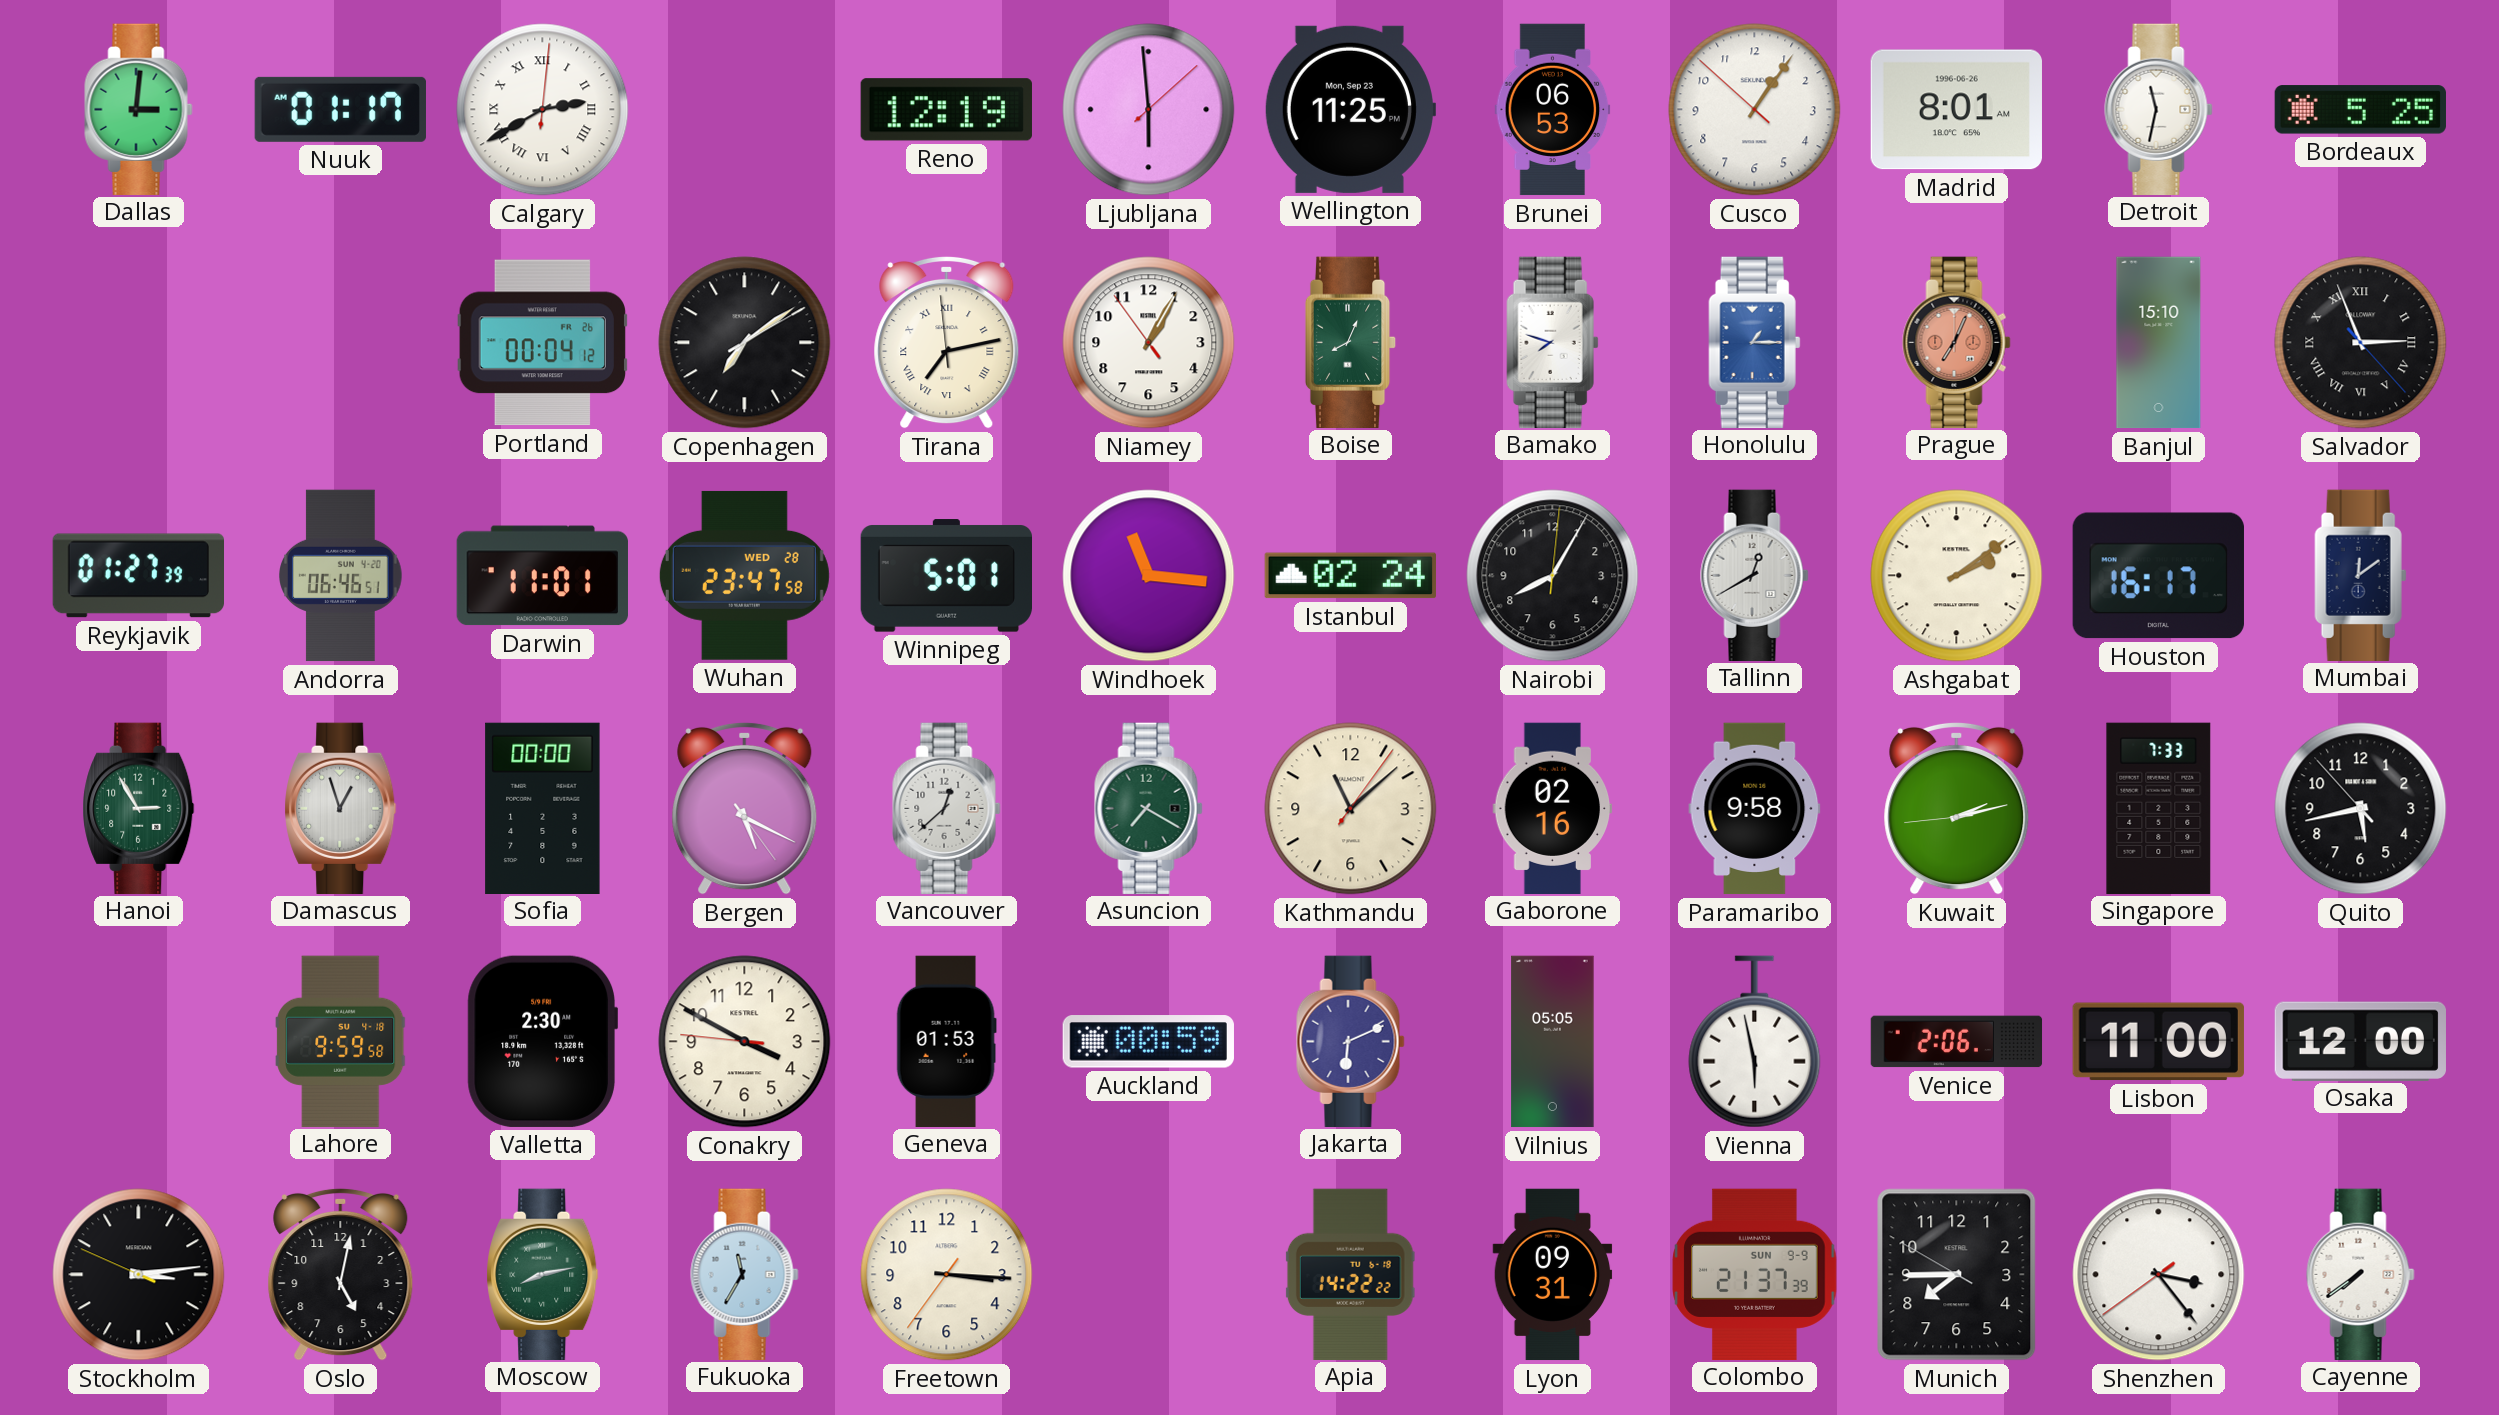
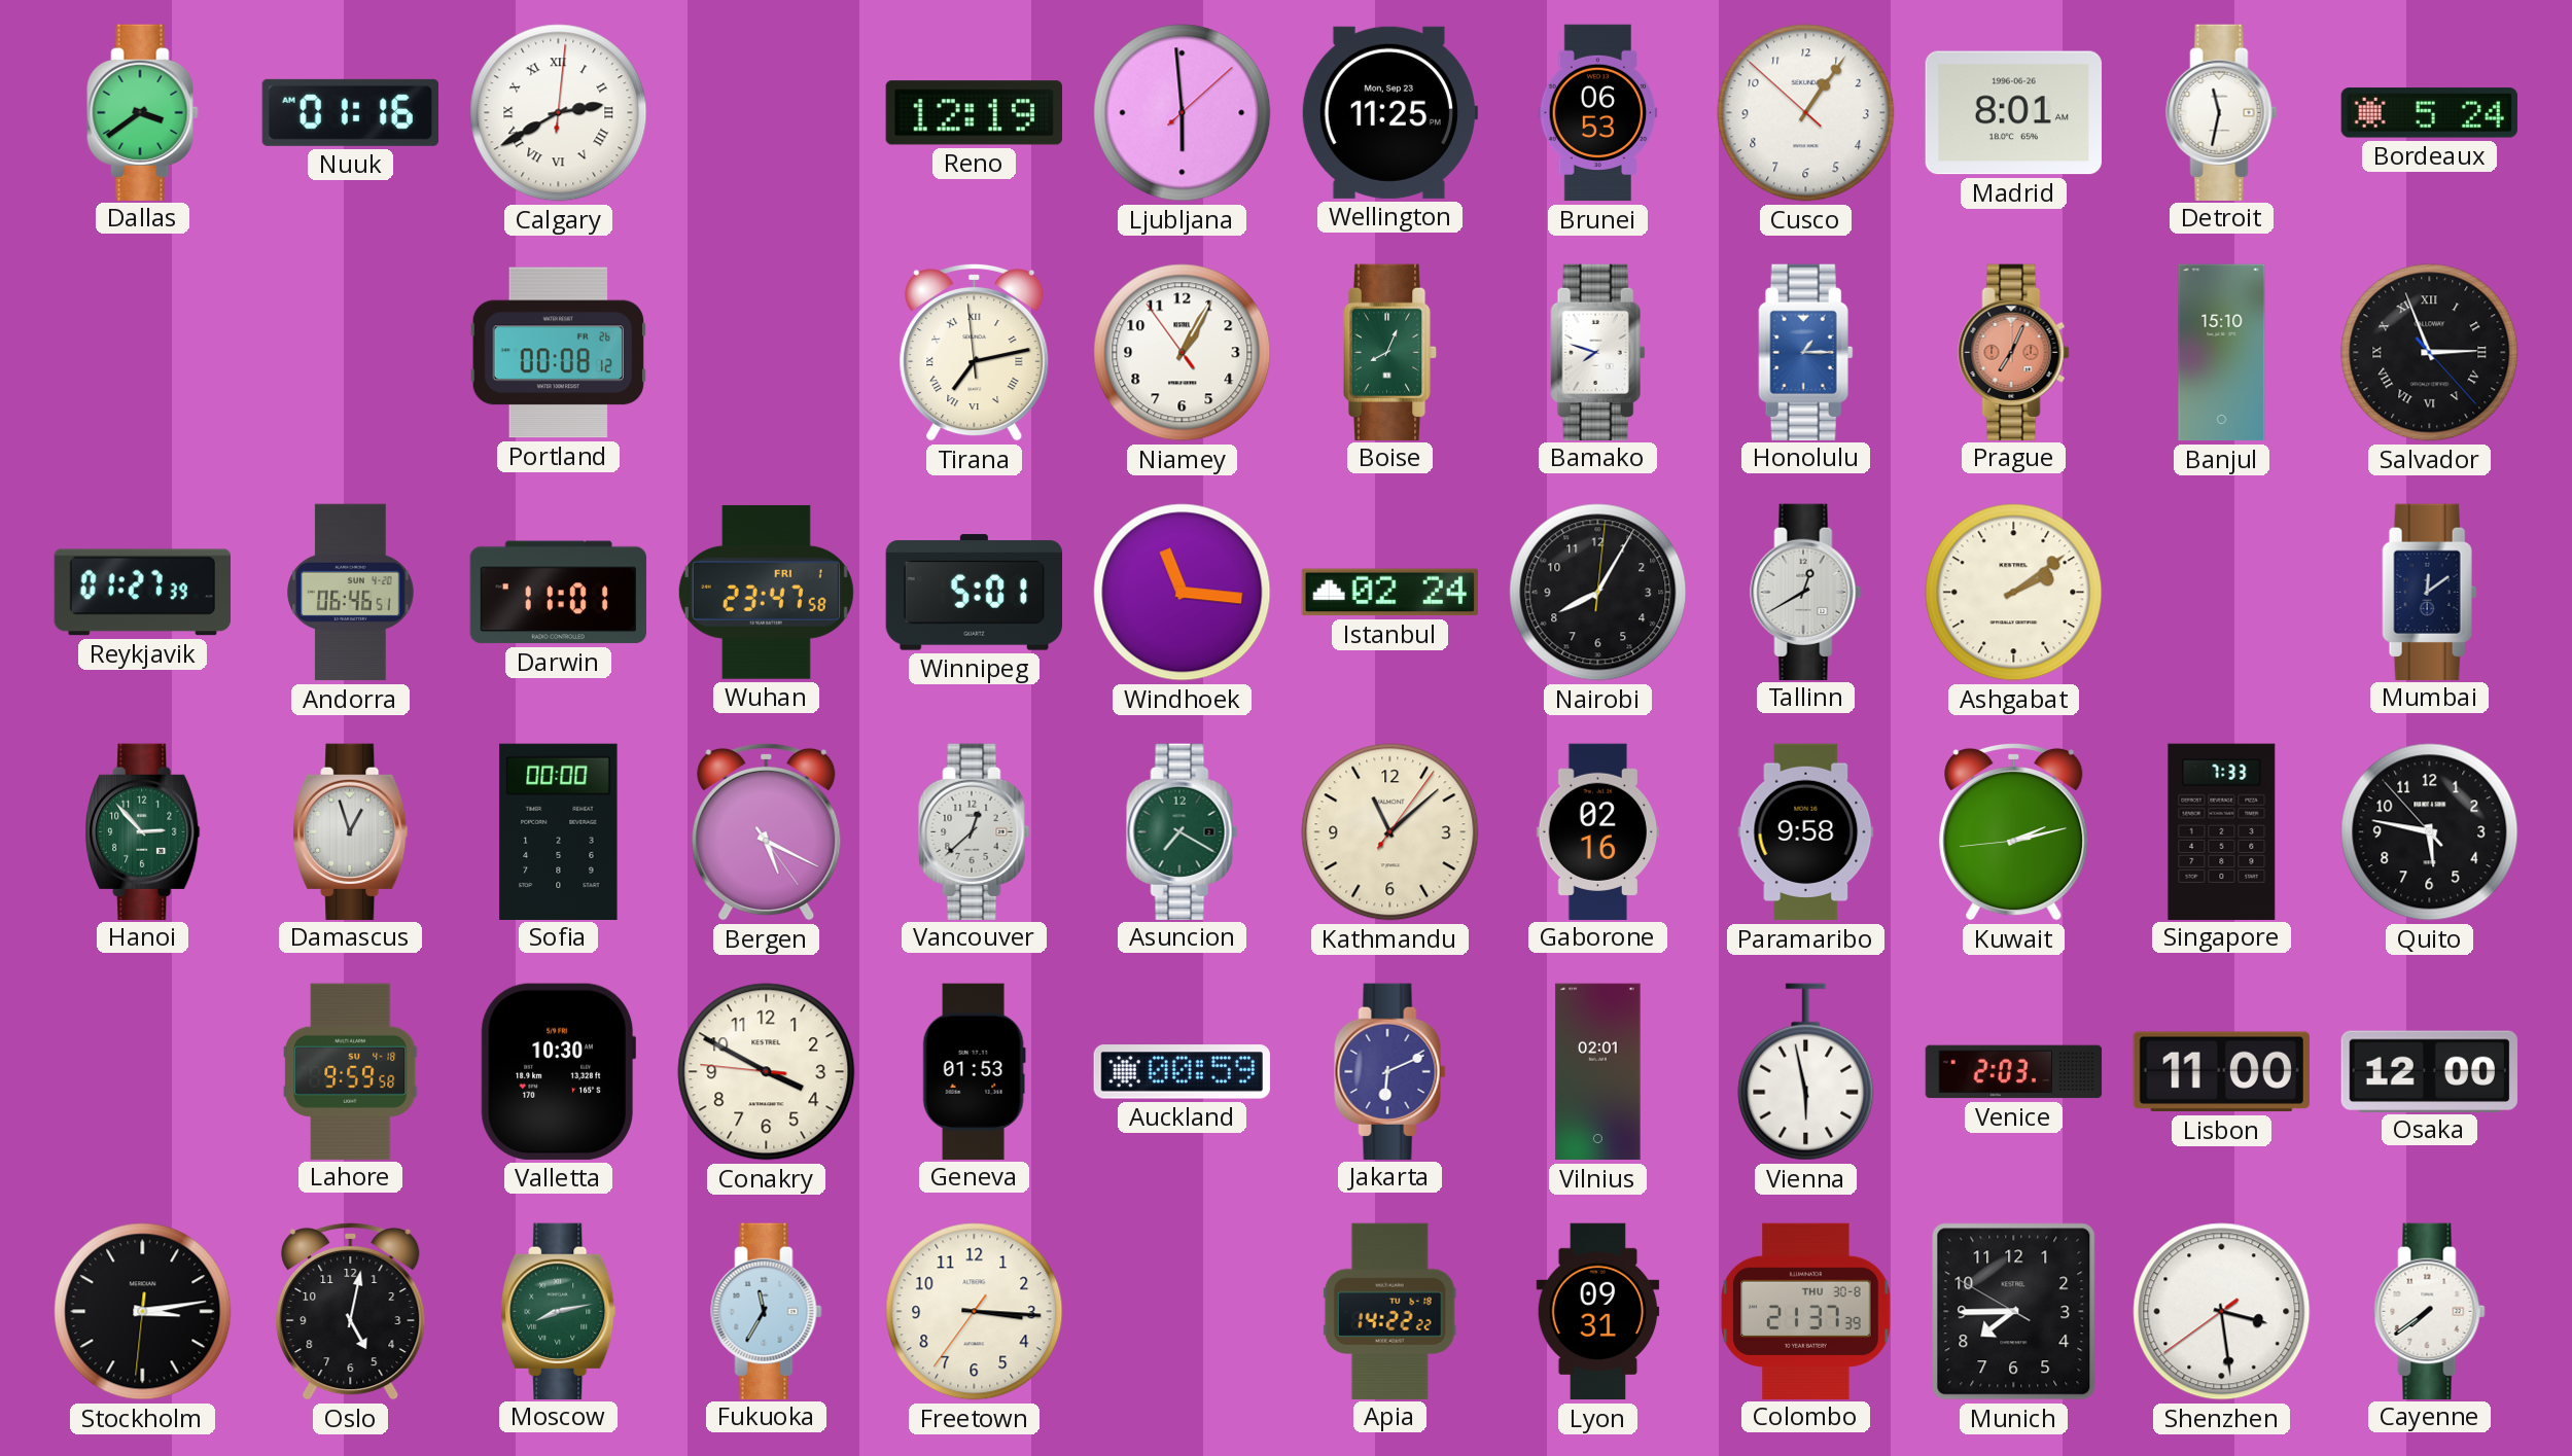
Dallas: 3:01 -> 3:39
Nuuk: 01:17 -> 01:16
Bordeaux: 5:25 -> 5:24
Portland: 00:04 -> 00:08
Copenhagen: 7:09 -> none
Wuhan date: WED 28 -> FRI 1
Houston: 16:17 -> none
Hanoi: 2:55 -> 2:53
Quito: 5:42 -> 5:46
Valletta: 2:30 -> 10:30
Vilnius: 05:05 -> 02:01
Venice: 2:06 -> 2:03
Stockholm: 3:13:49 -> 3:13:31
Colombo date: SUN 9-9 -> THU 30-8
Shenzhen: 3:23 -> 3:28
